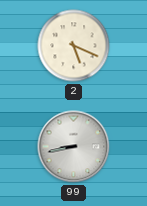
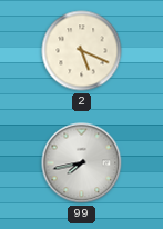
99: 8:43 -> 7:43
